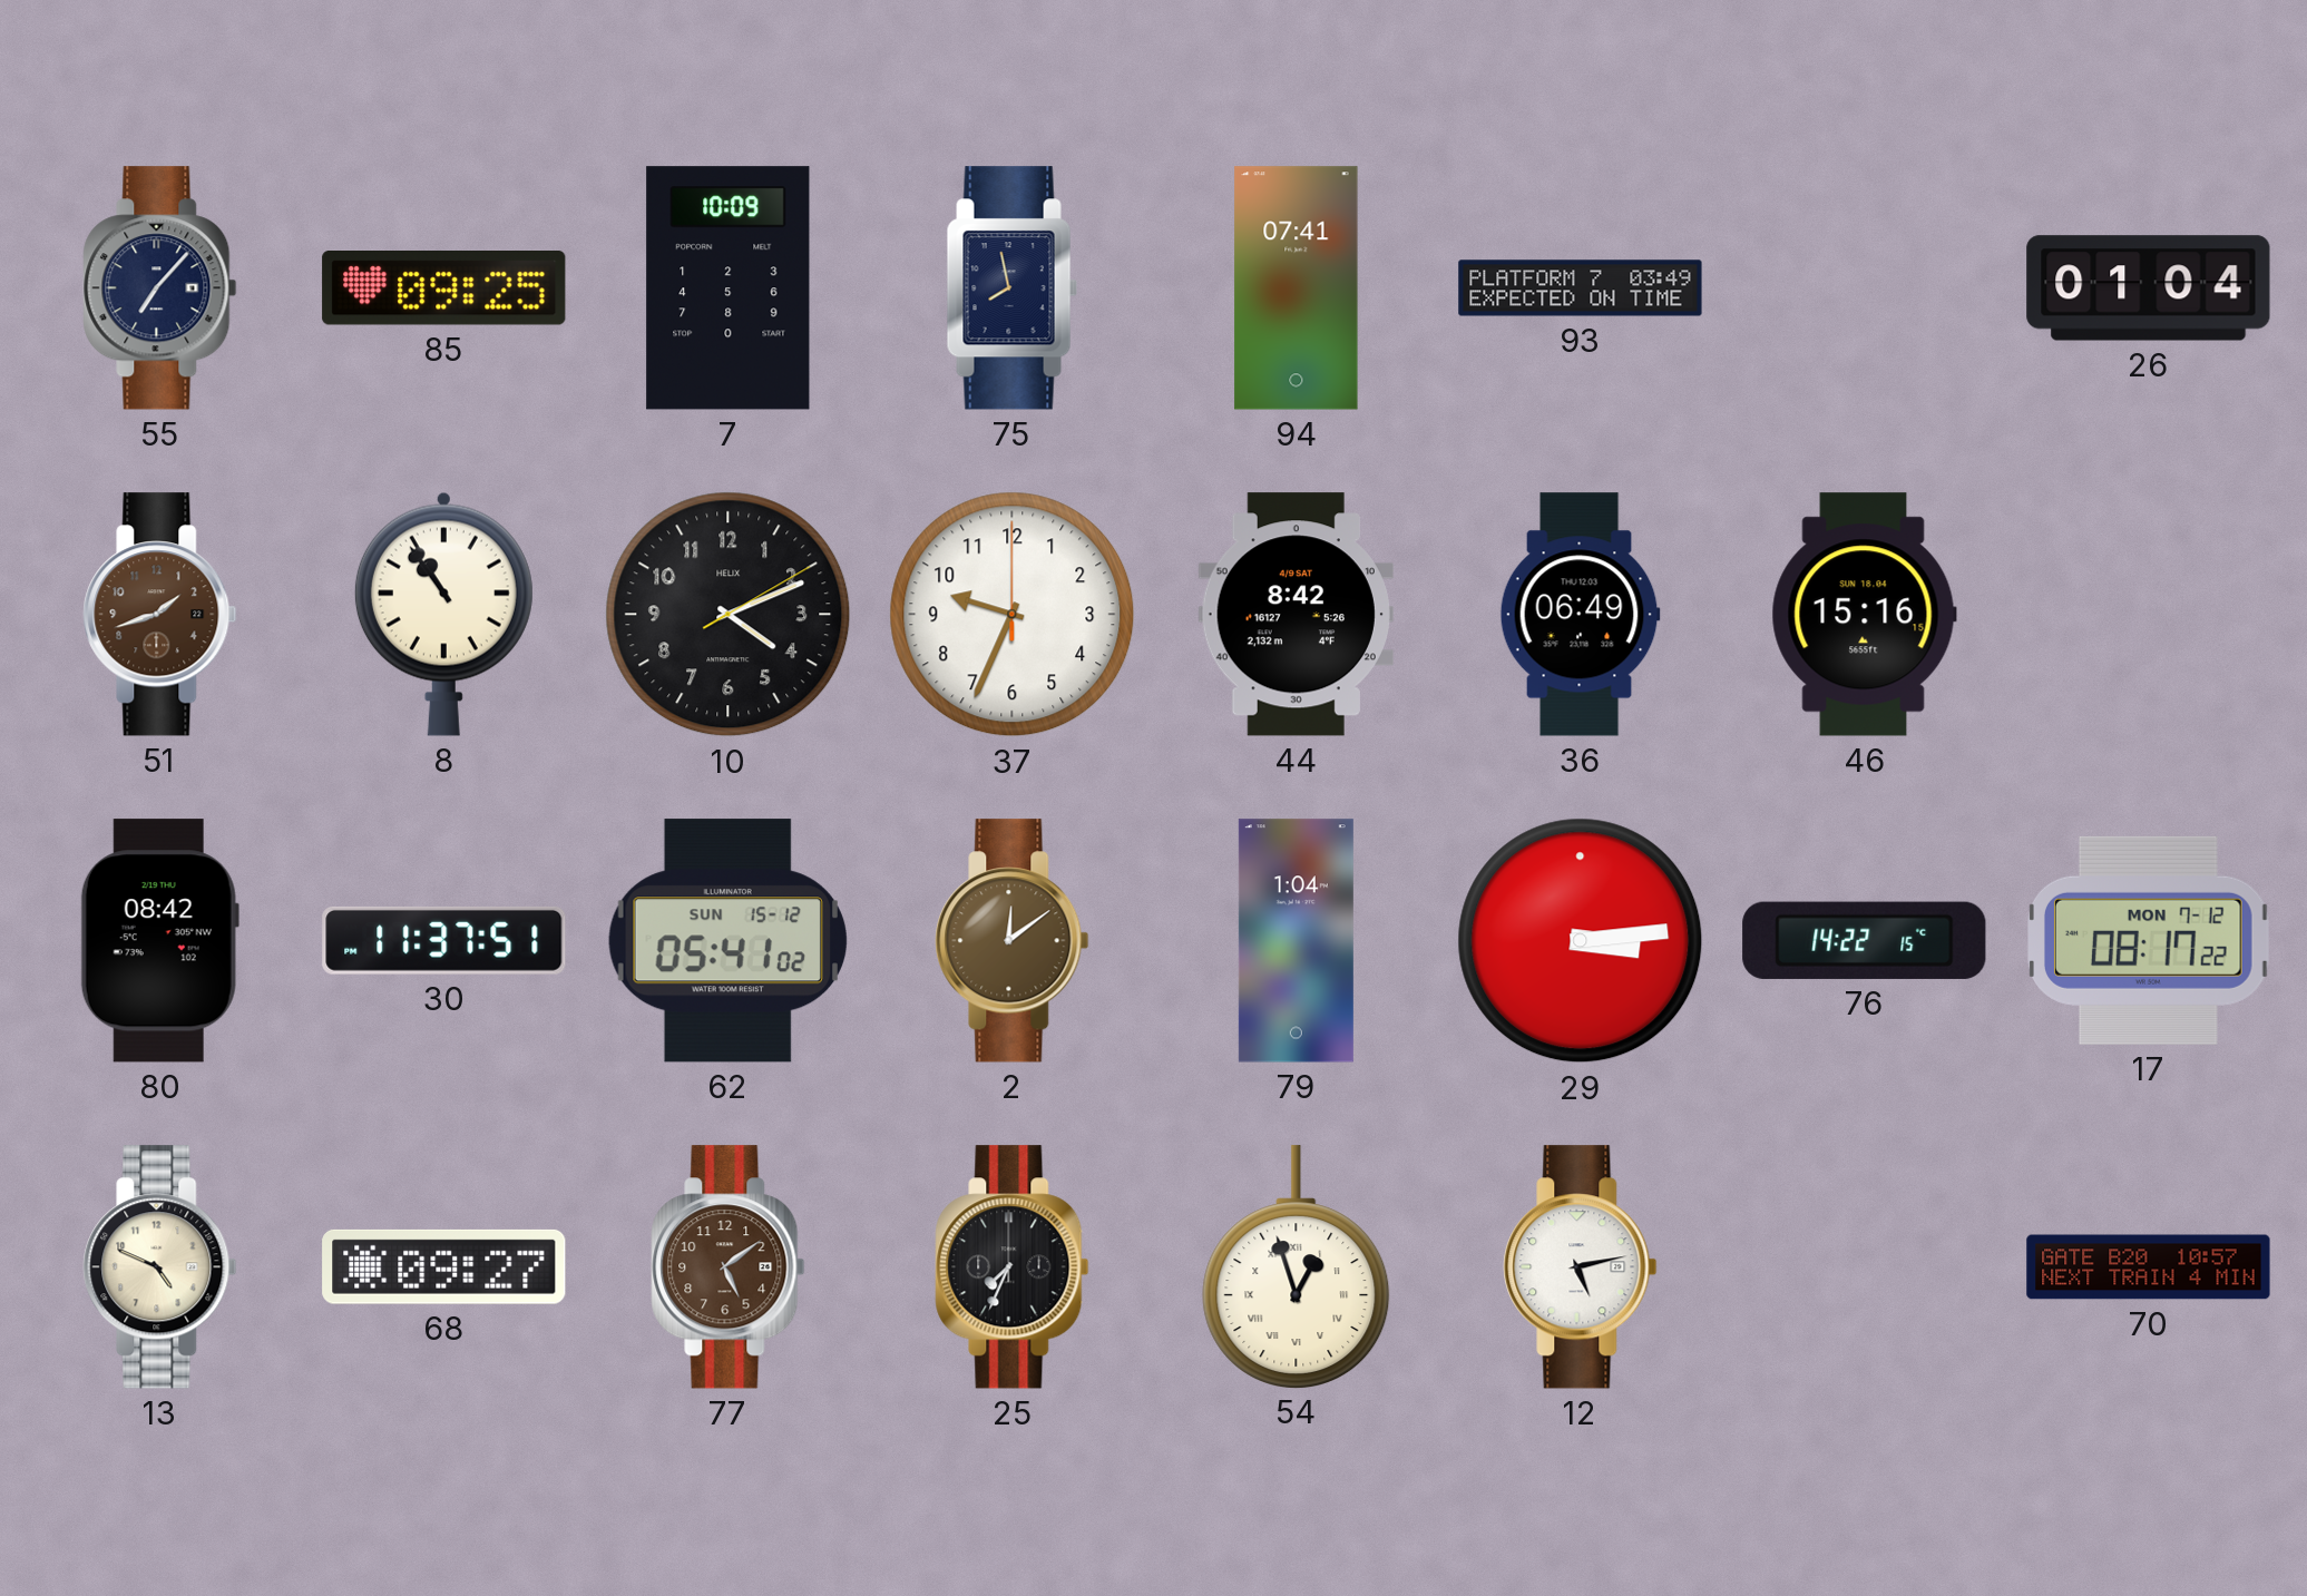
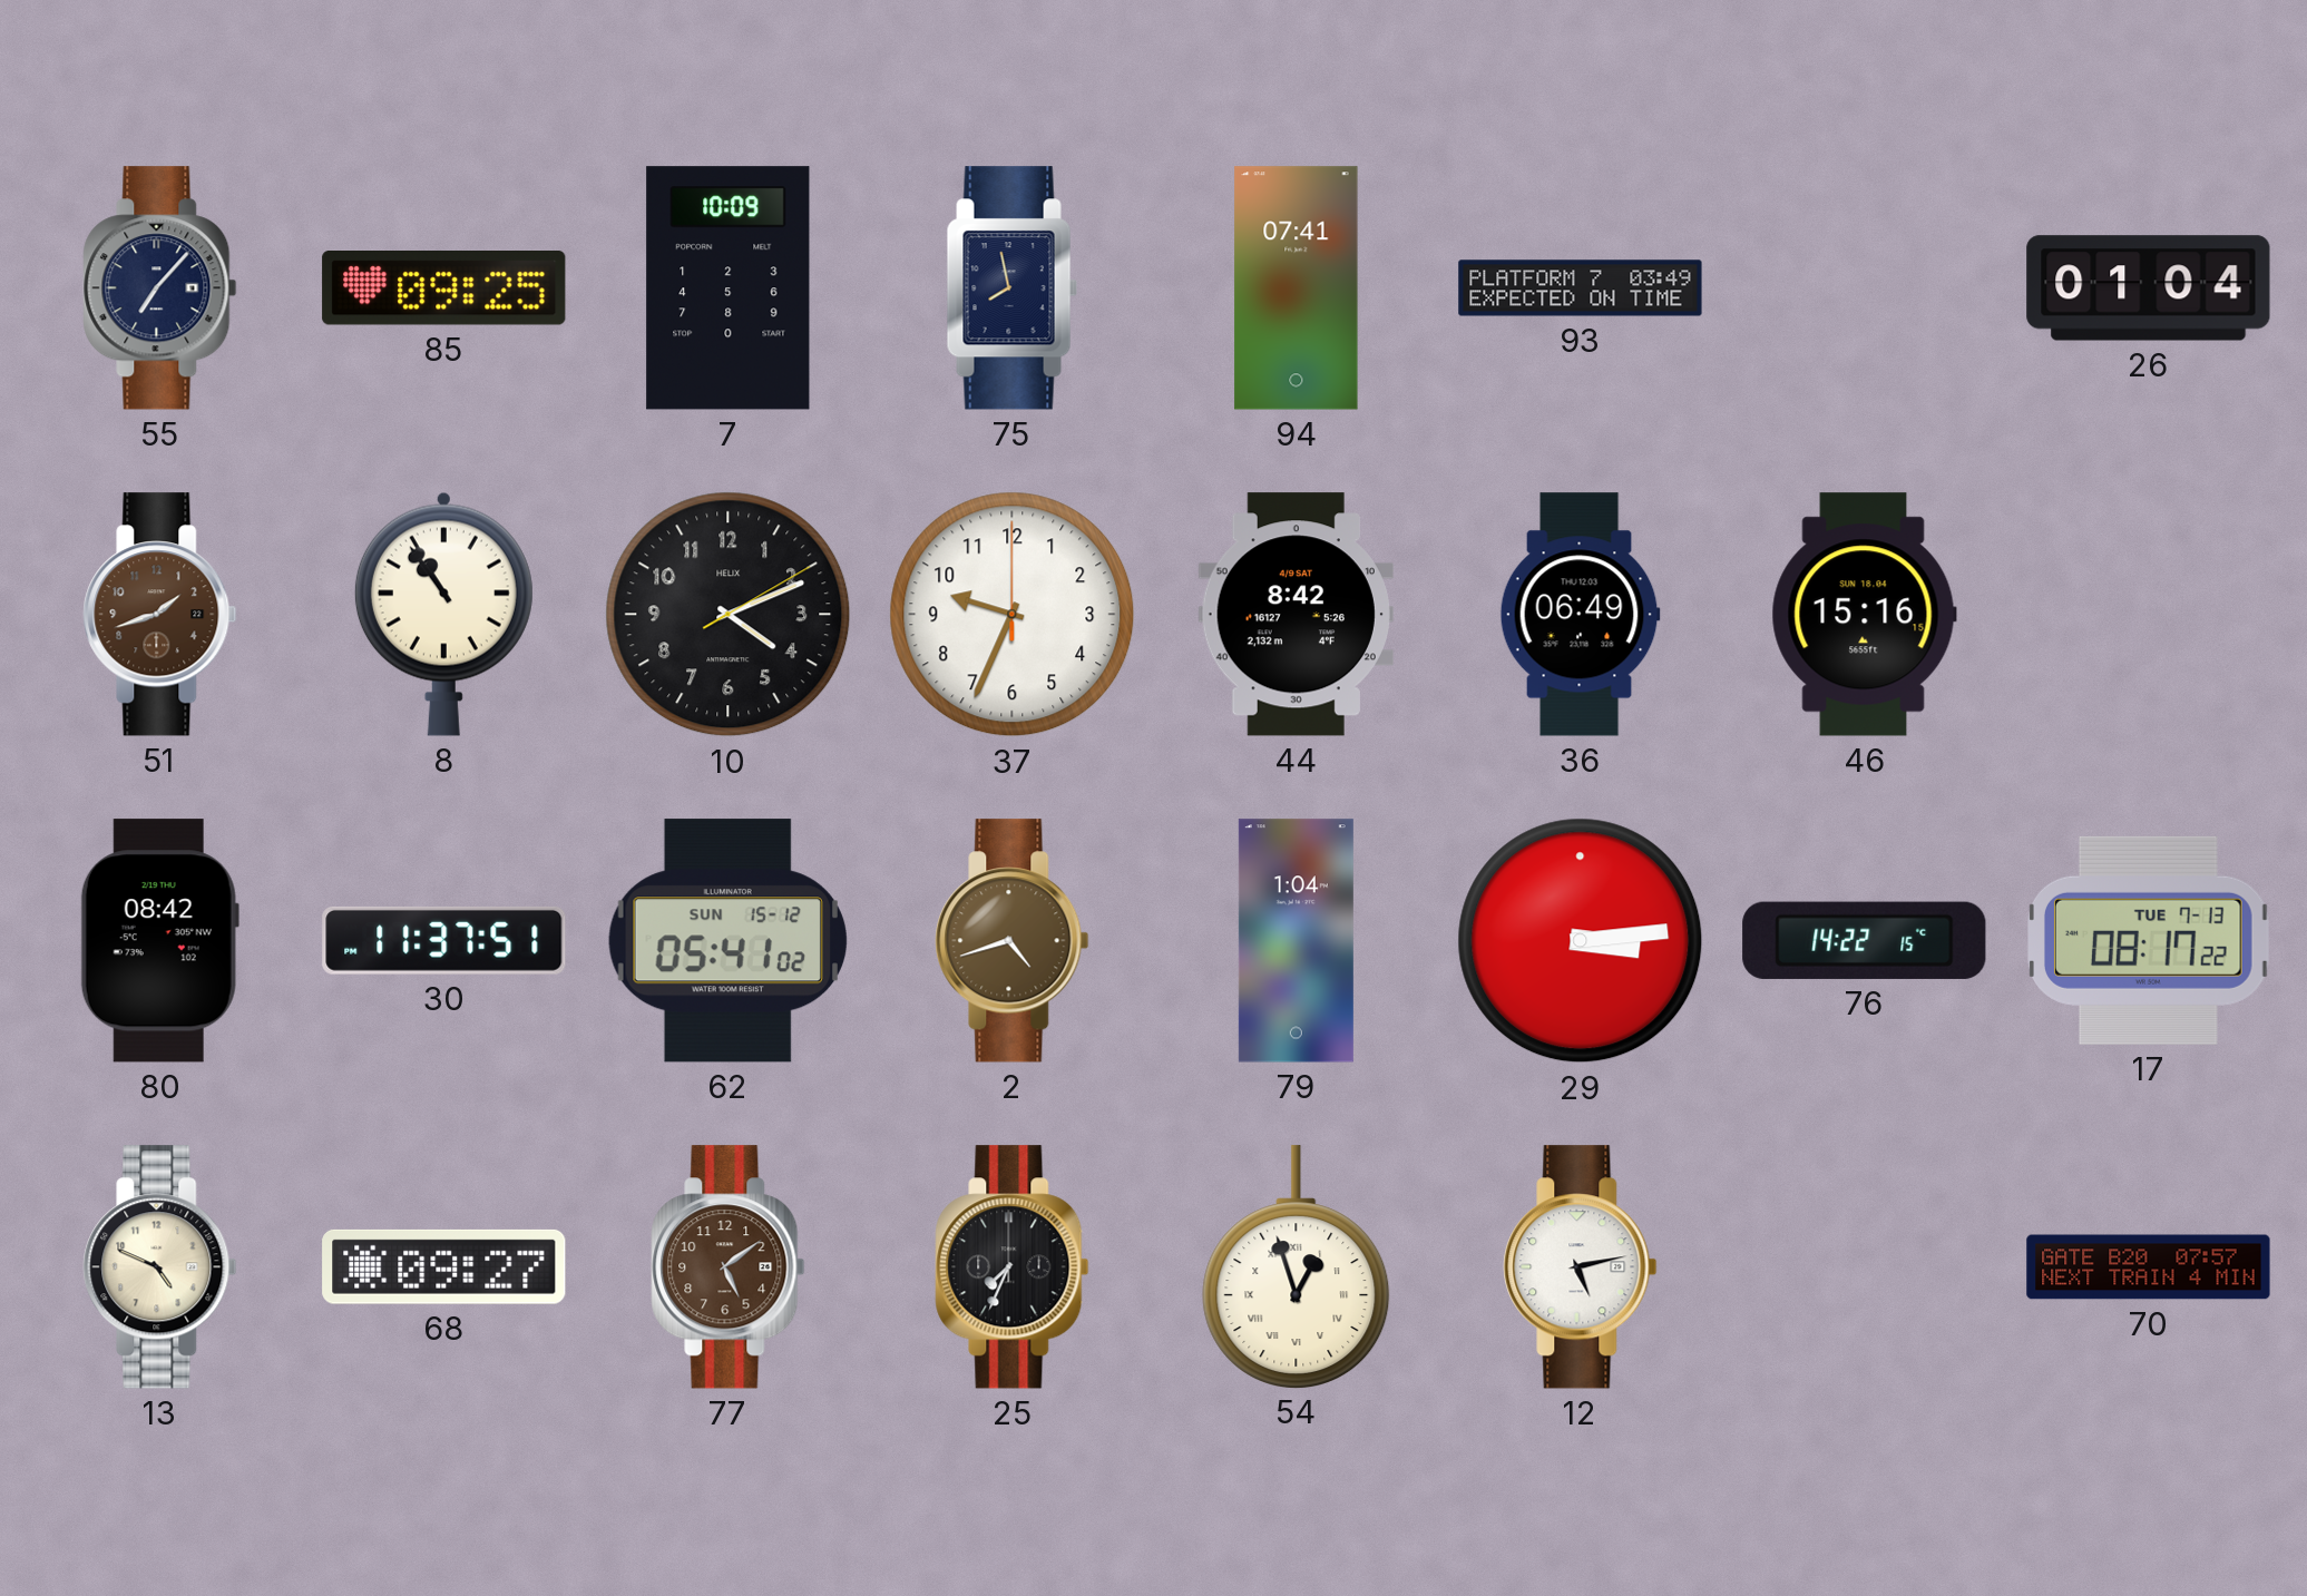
2: 12:09 -> 4:42
17 date: MON 7-12 -> TUE 7-13
70: 10:57 -> 07:57
